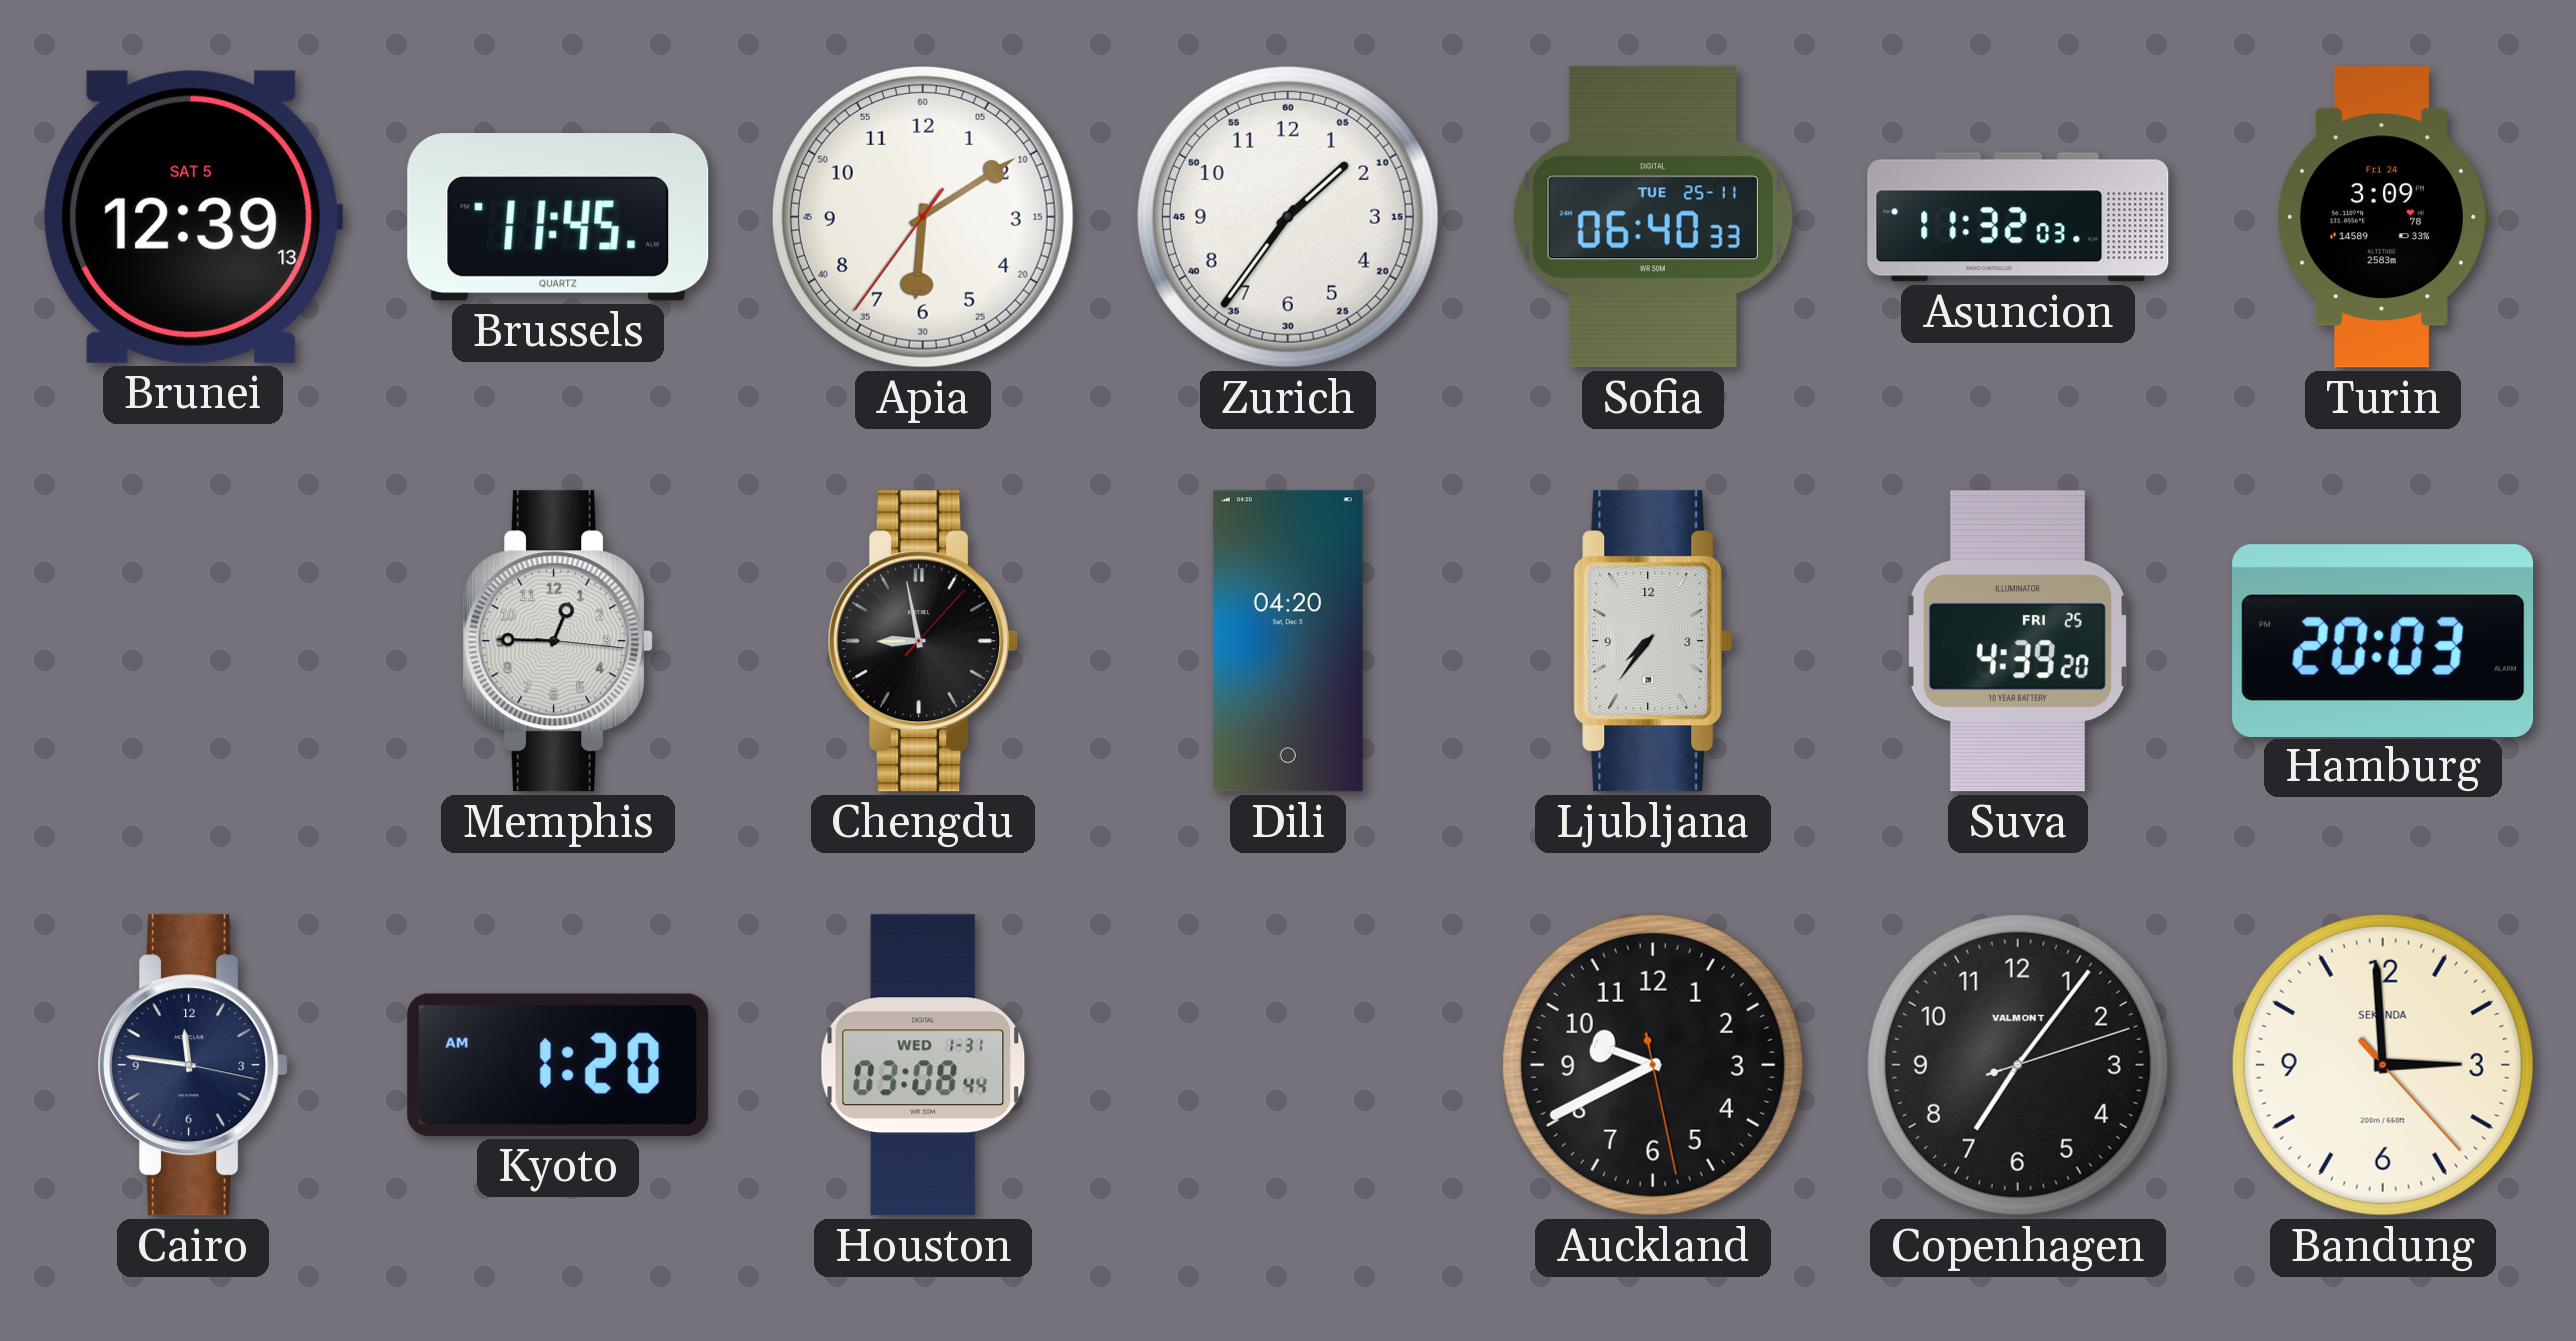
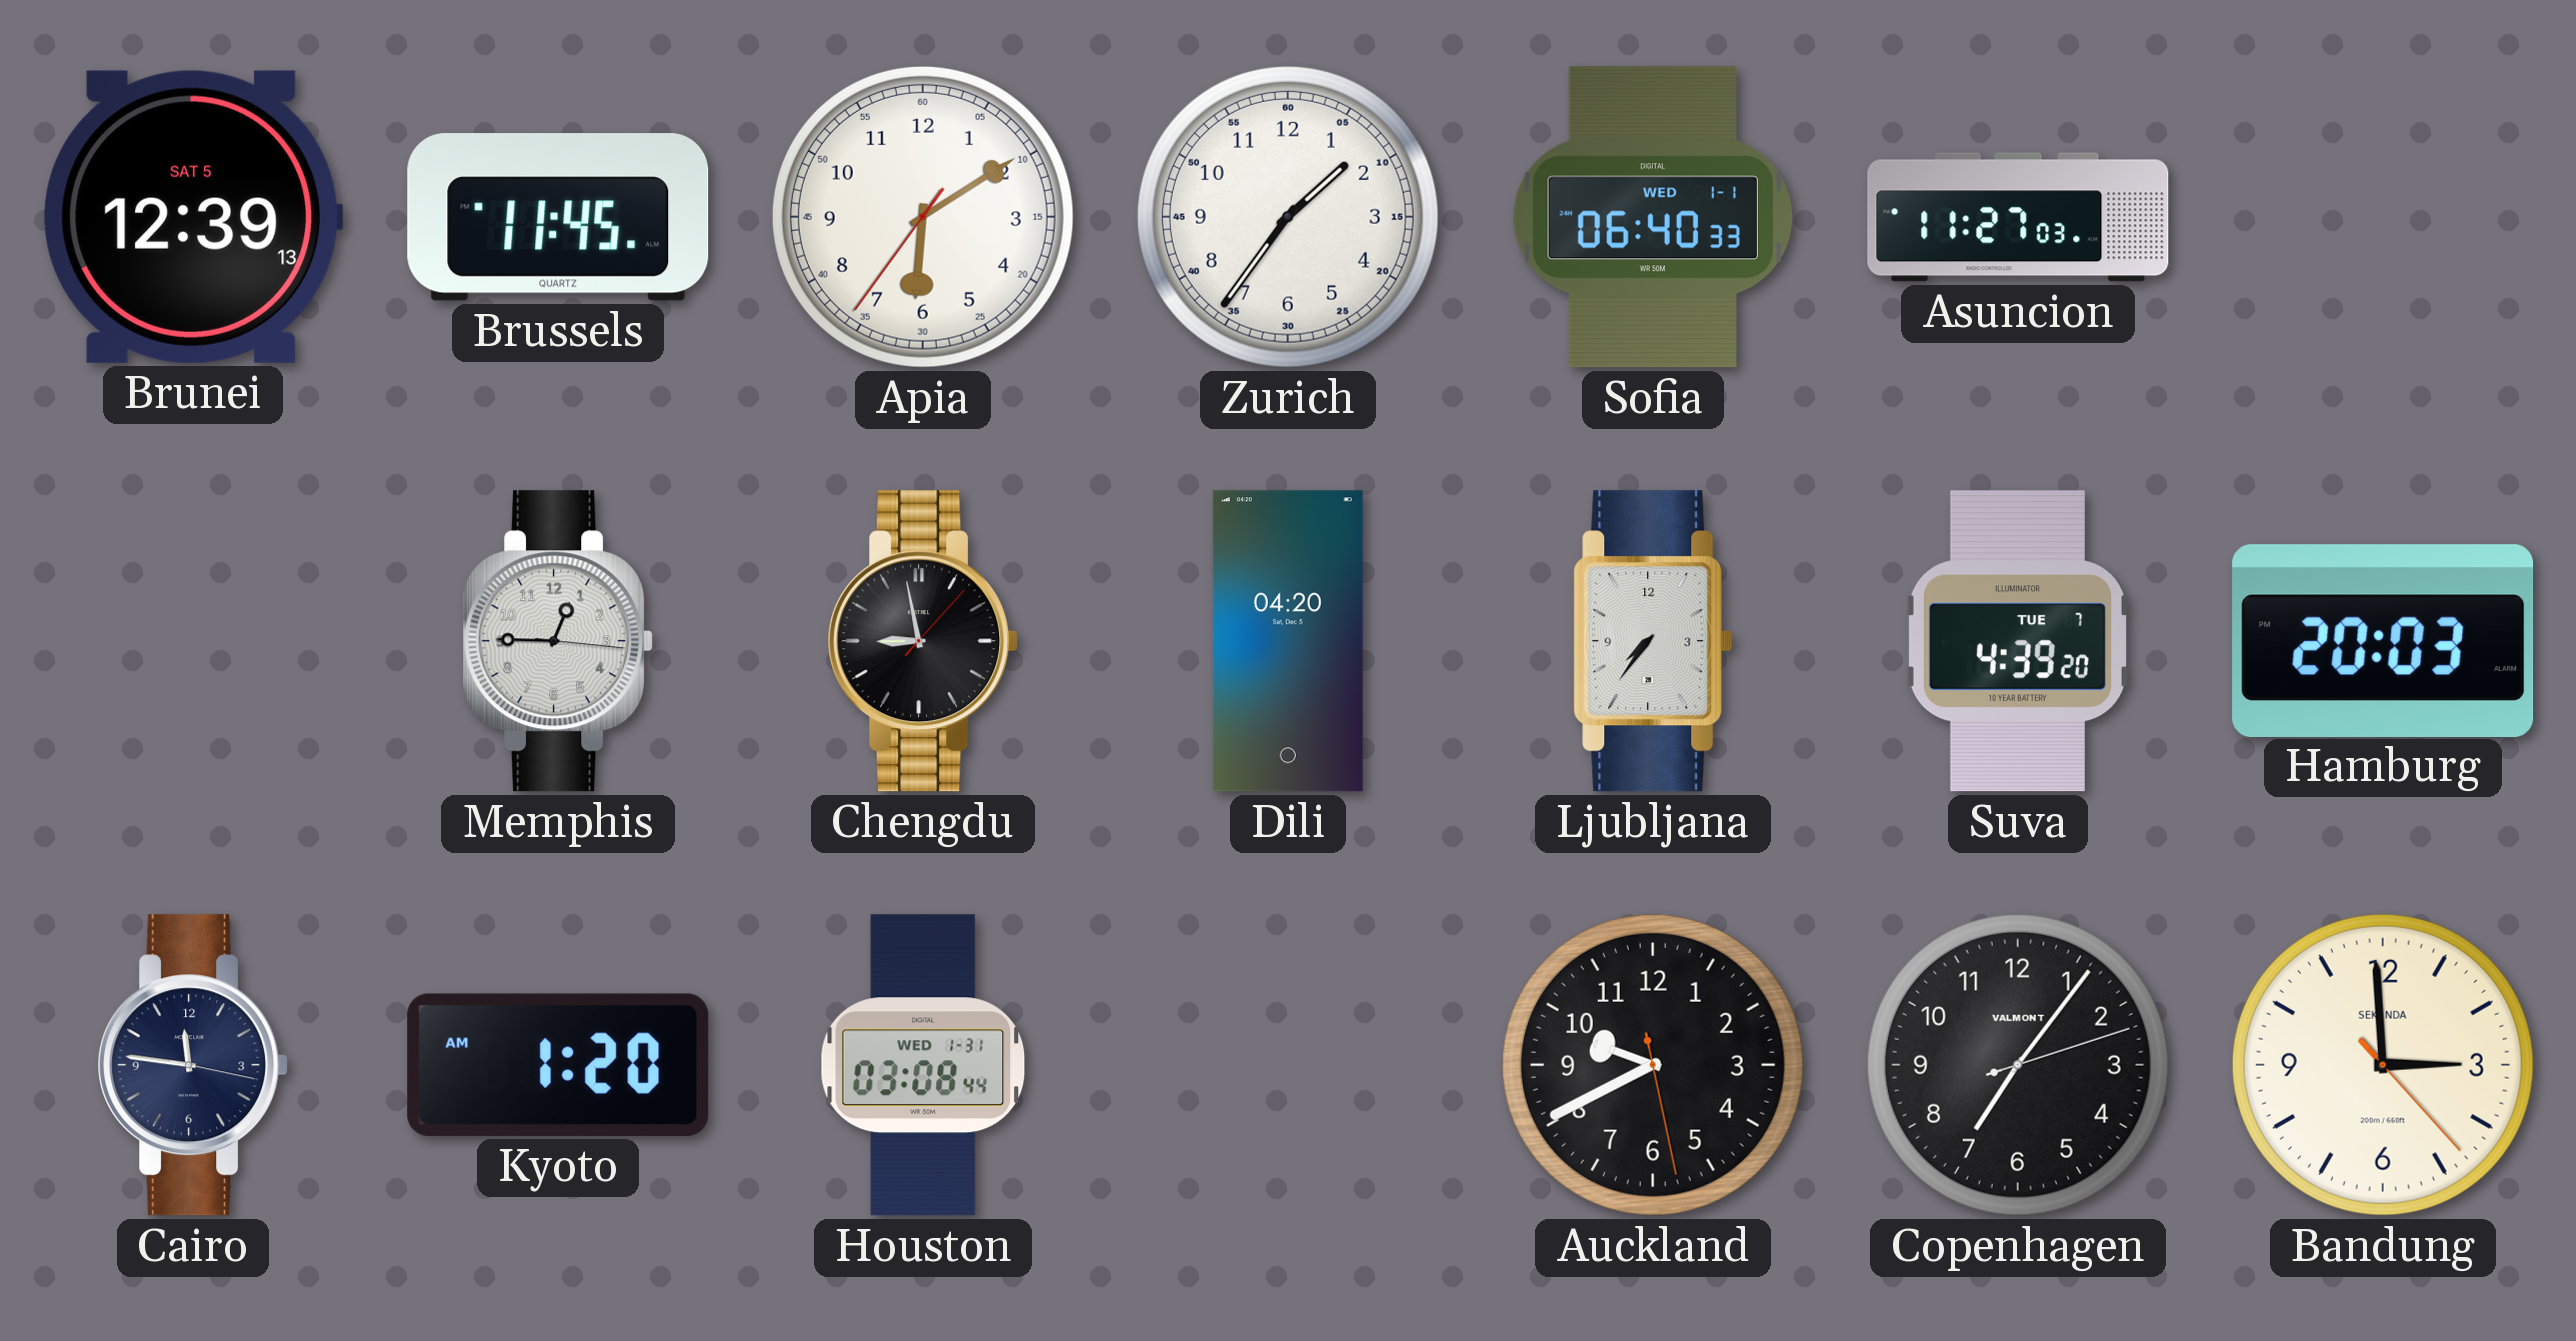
Sofia date: TUE 25-11 -> WED 1-1
Asuncion: 11:32 -> 11:27
Turin: 3:09 -> none
Suva date: FRI 25 -> TUE 7
